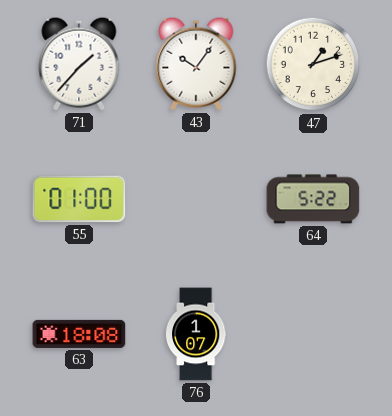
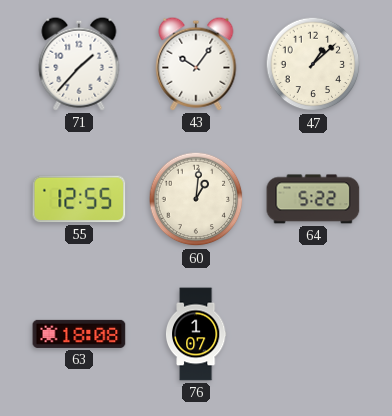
47: 1:12 -> 1:08
55: 01:00 -> 12:55
60: none -> 1:01
